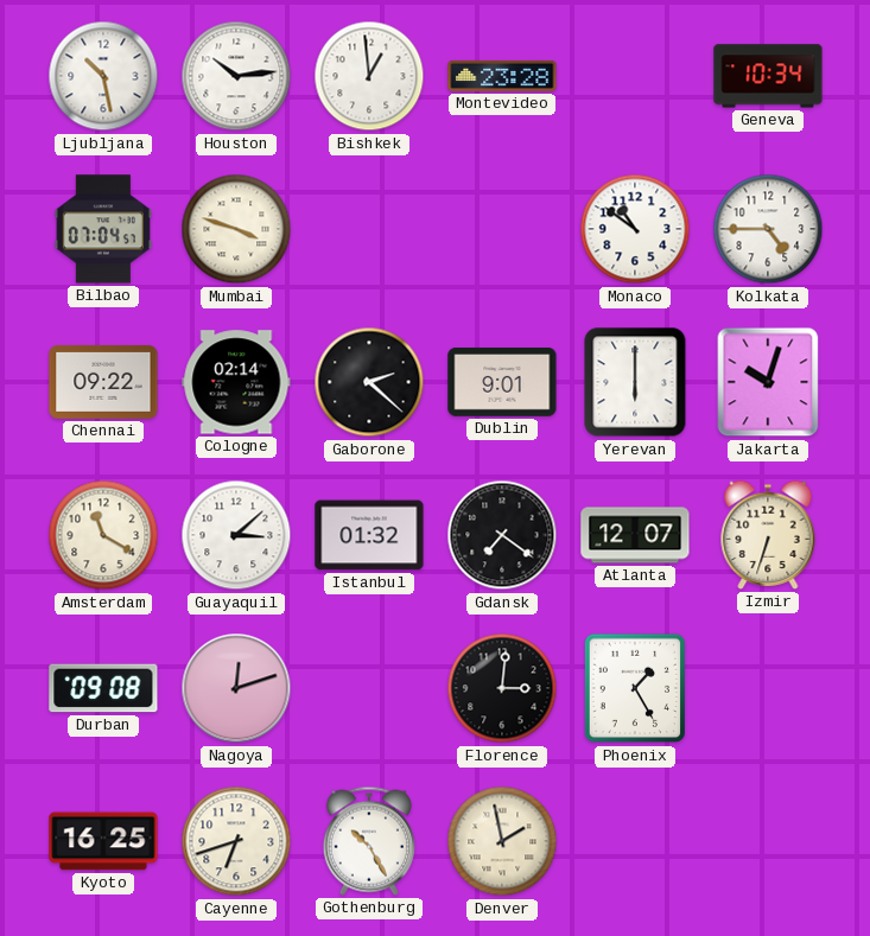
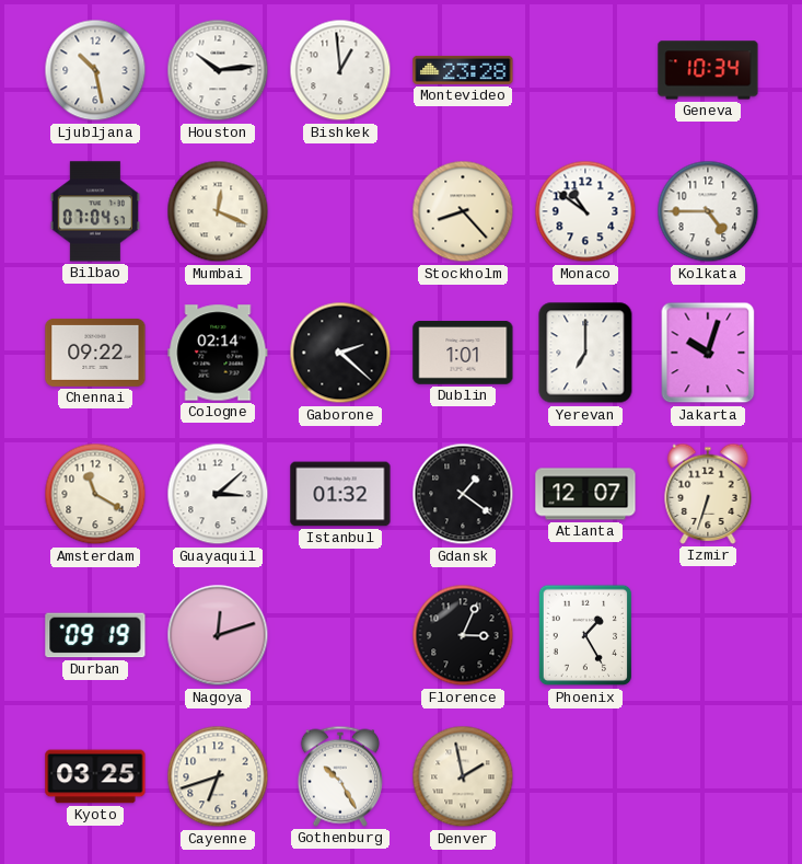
Mumbai: 3:48 -> 12:19
Stockholm: none -> 8:23
Dublin: 9:01 -> 1:01
Yerevan: 6:00 -> 7:00
Gdansk: 7:21 -> 1:21
Durban: 09:08 -> 09:19
Florence: 3:01 -> 3:04
Kyoto: 16:25 -> 03:25
